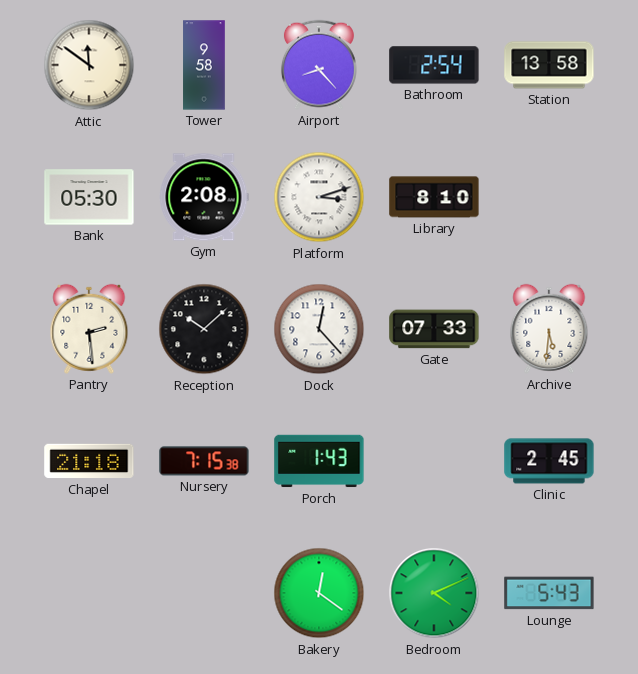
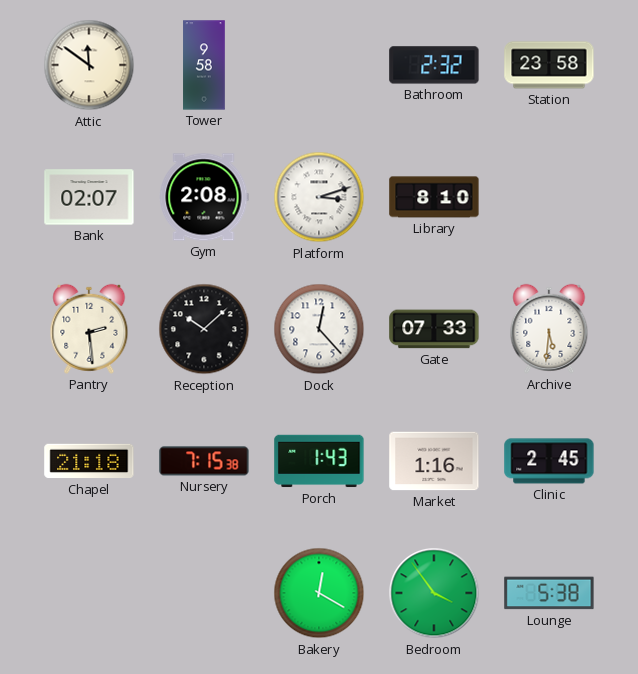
Airport: 8:23 -> none
Bathroom: 2:54 -> 2:32
Station: 13:58 -> 23:58
Bank: 05:30 -> 02:07
Market: none -> 1:16
Bakery: 12:21 -> 12:20
Bedroom: 4:11 -> 3:54
Lounge: 5:43 -> 5:38
